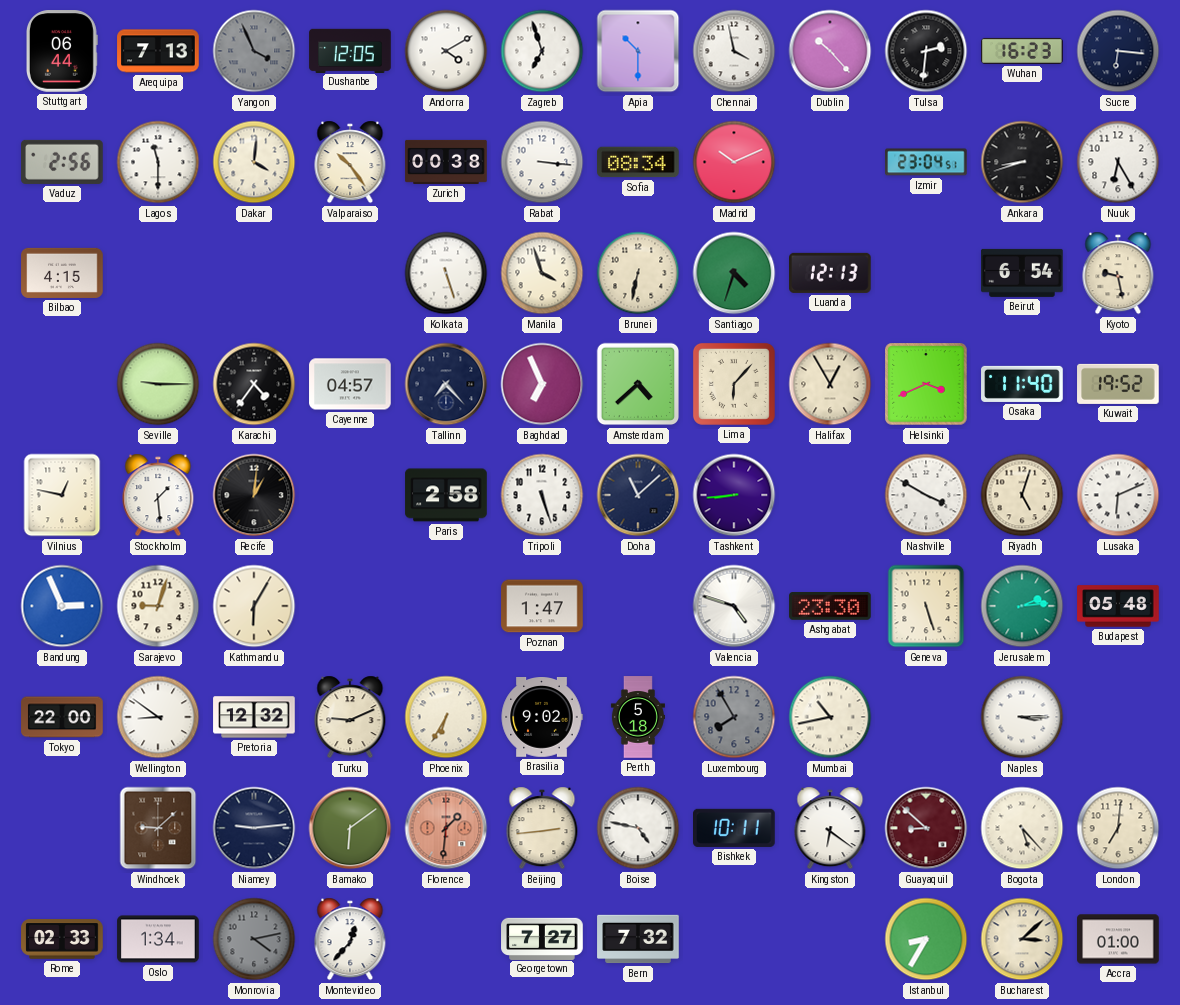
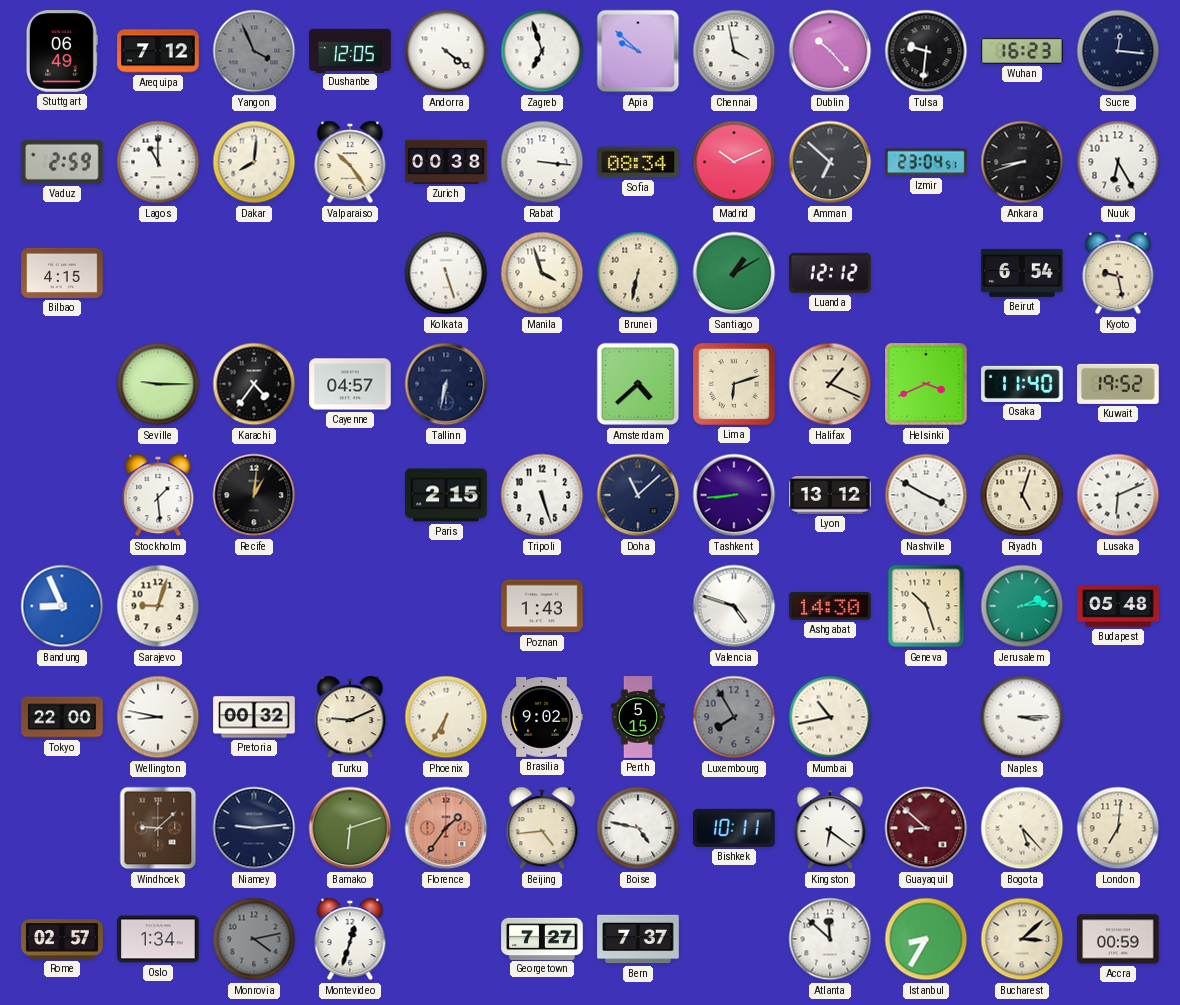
Stuttgart: 06:44 -> 06:49
Arequipa: 7:13 -> 7:12
Andorra: 4:10 -> 4:21
Apia: 10:30 -> 9:52
Tulsa: 2:31 -> 9:31
Sucre: 6:16 -> 12:16
Vaduz: 2:56 -> 2:59
Lagos: 11:30 -> 11:00
Dakar: 4:01 -> 8:01
Amman: none -> 6:52
Santiago: 4:33 -> 1:10
Luanda: 12:13 -> 12:12
Tallinn: 7:23 -> 6:32
Baghdad: 6:56 -> none
Lima: 6:07 -> 6:12
Halifax: 12:55 -> 1:19
Vilnius: 12:47 -> none
Paris: 2:58 -> 2:15
Lyon: none -> 13:12
Bandung: 2:56 -> 8:56
Kathmandu: 6:05 -> none
Poznan: 1:47 -> 1:43
Ashgabat: 23:30 -> 14:30
Geneva: 5:27 -> 10:27
Wellington: 8:51 -> 8:47
Pretoria: 12:32 -> 00:32
Perth: 5:18 -> 5:15
Bamako: 6:09 -> 6:12
Florence: 1:31 -> 1:36
Beijing: 2:44 -> 4:44
Rome: 02:33 -> 02:57
Montevideo: 12:37 -> 12:33
Bern: 7:32 -> 7:37
Atlanta: none -> 11:52
Accra: 01:00 -> 00:59
